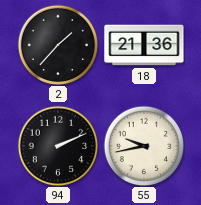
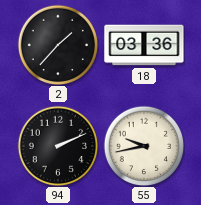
18: 21:36 -> 03:36
